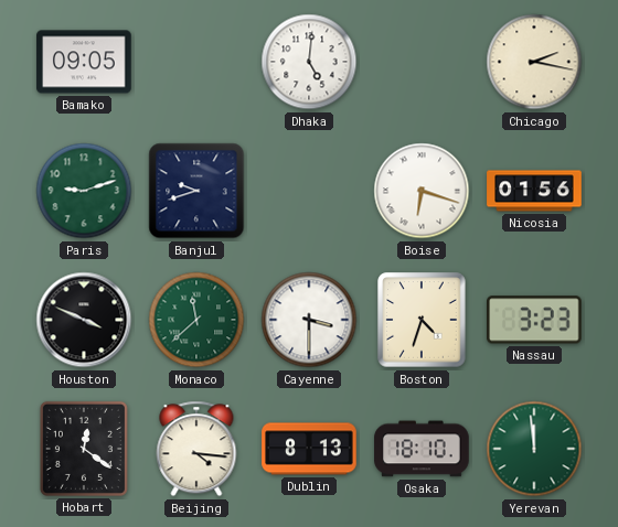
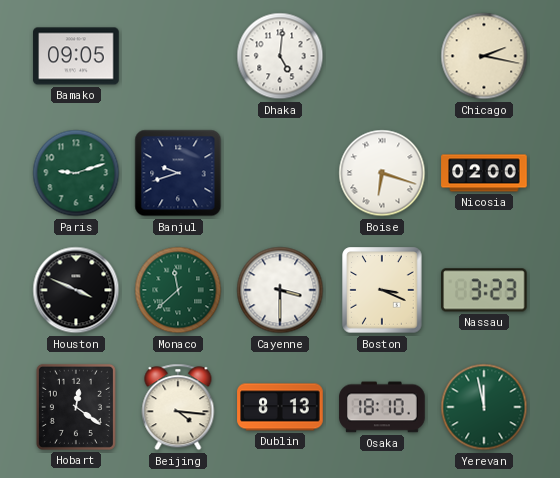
Nicosia: 01:56 -> 02:00
Boston: 4:33 -> 3:19
Yerevan: 11:59 -> 11:58
